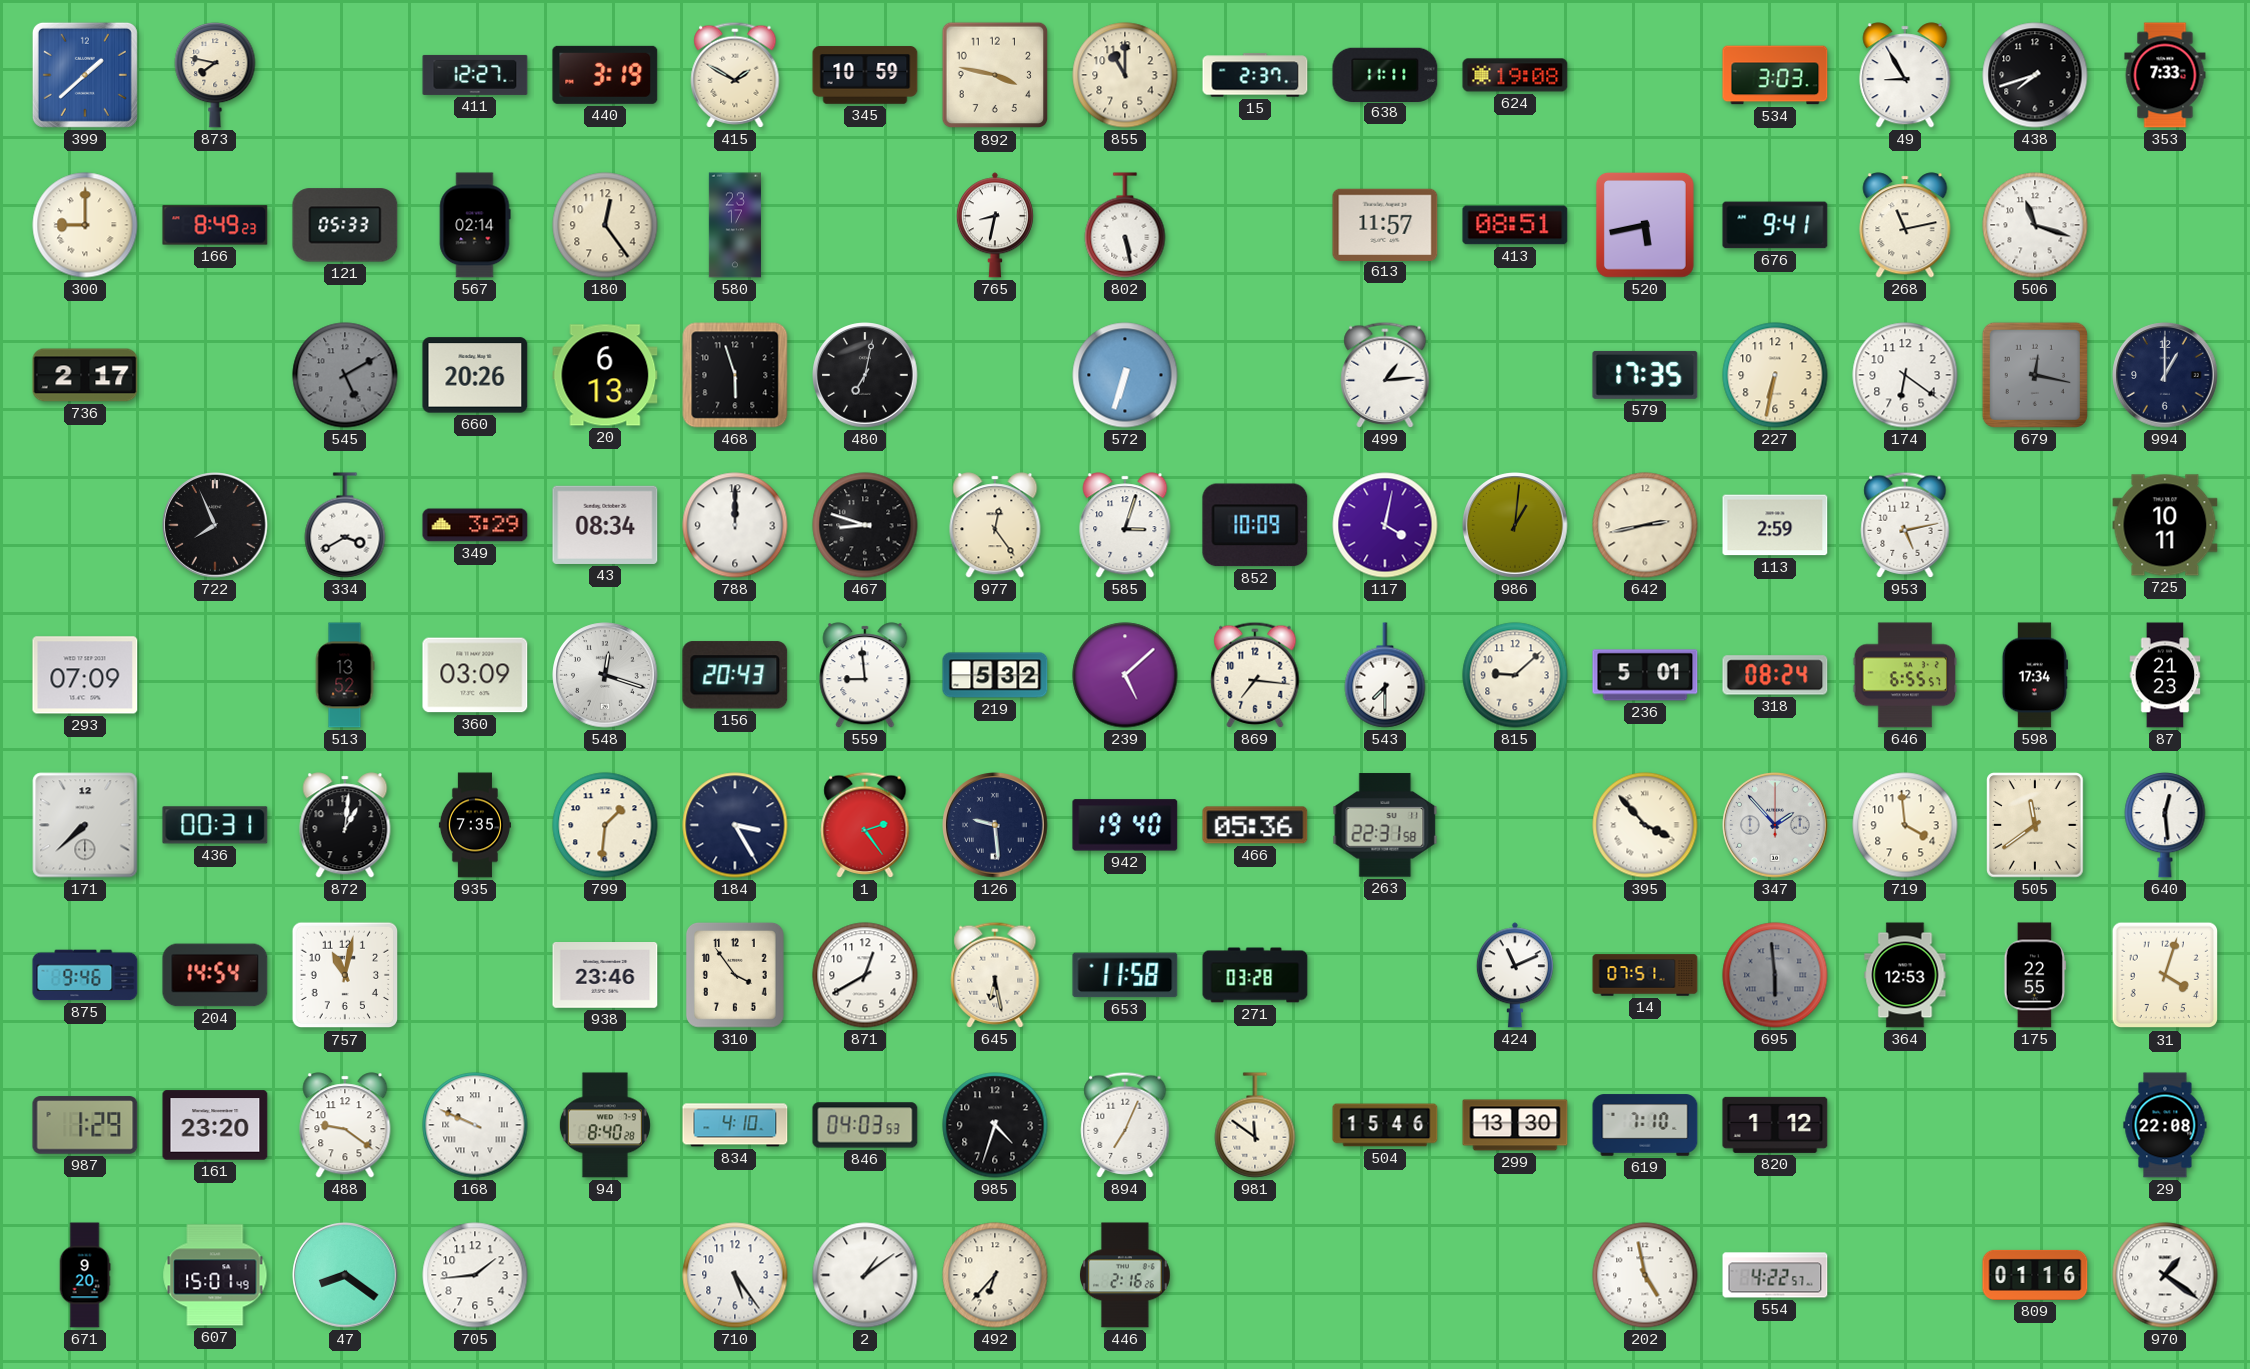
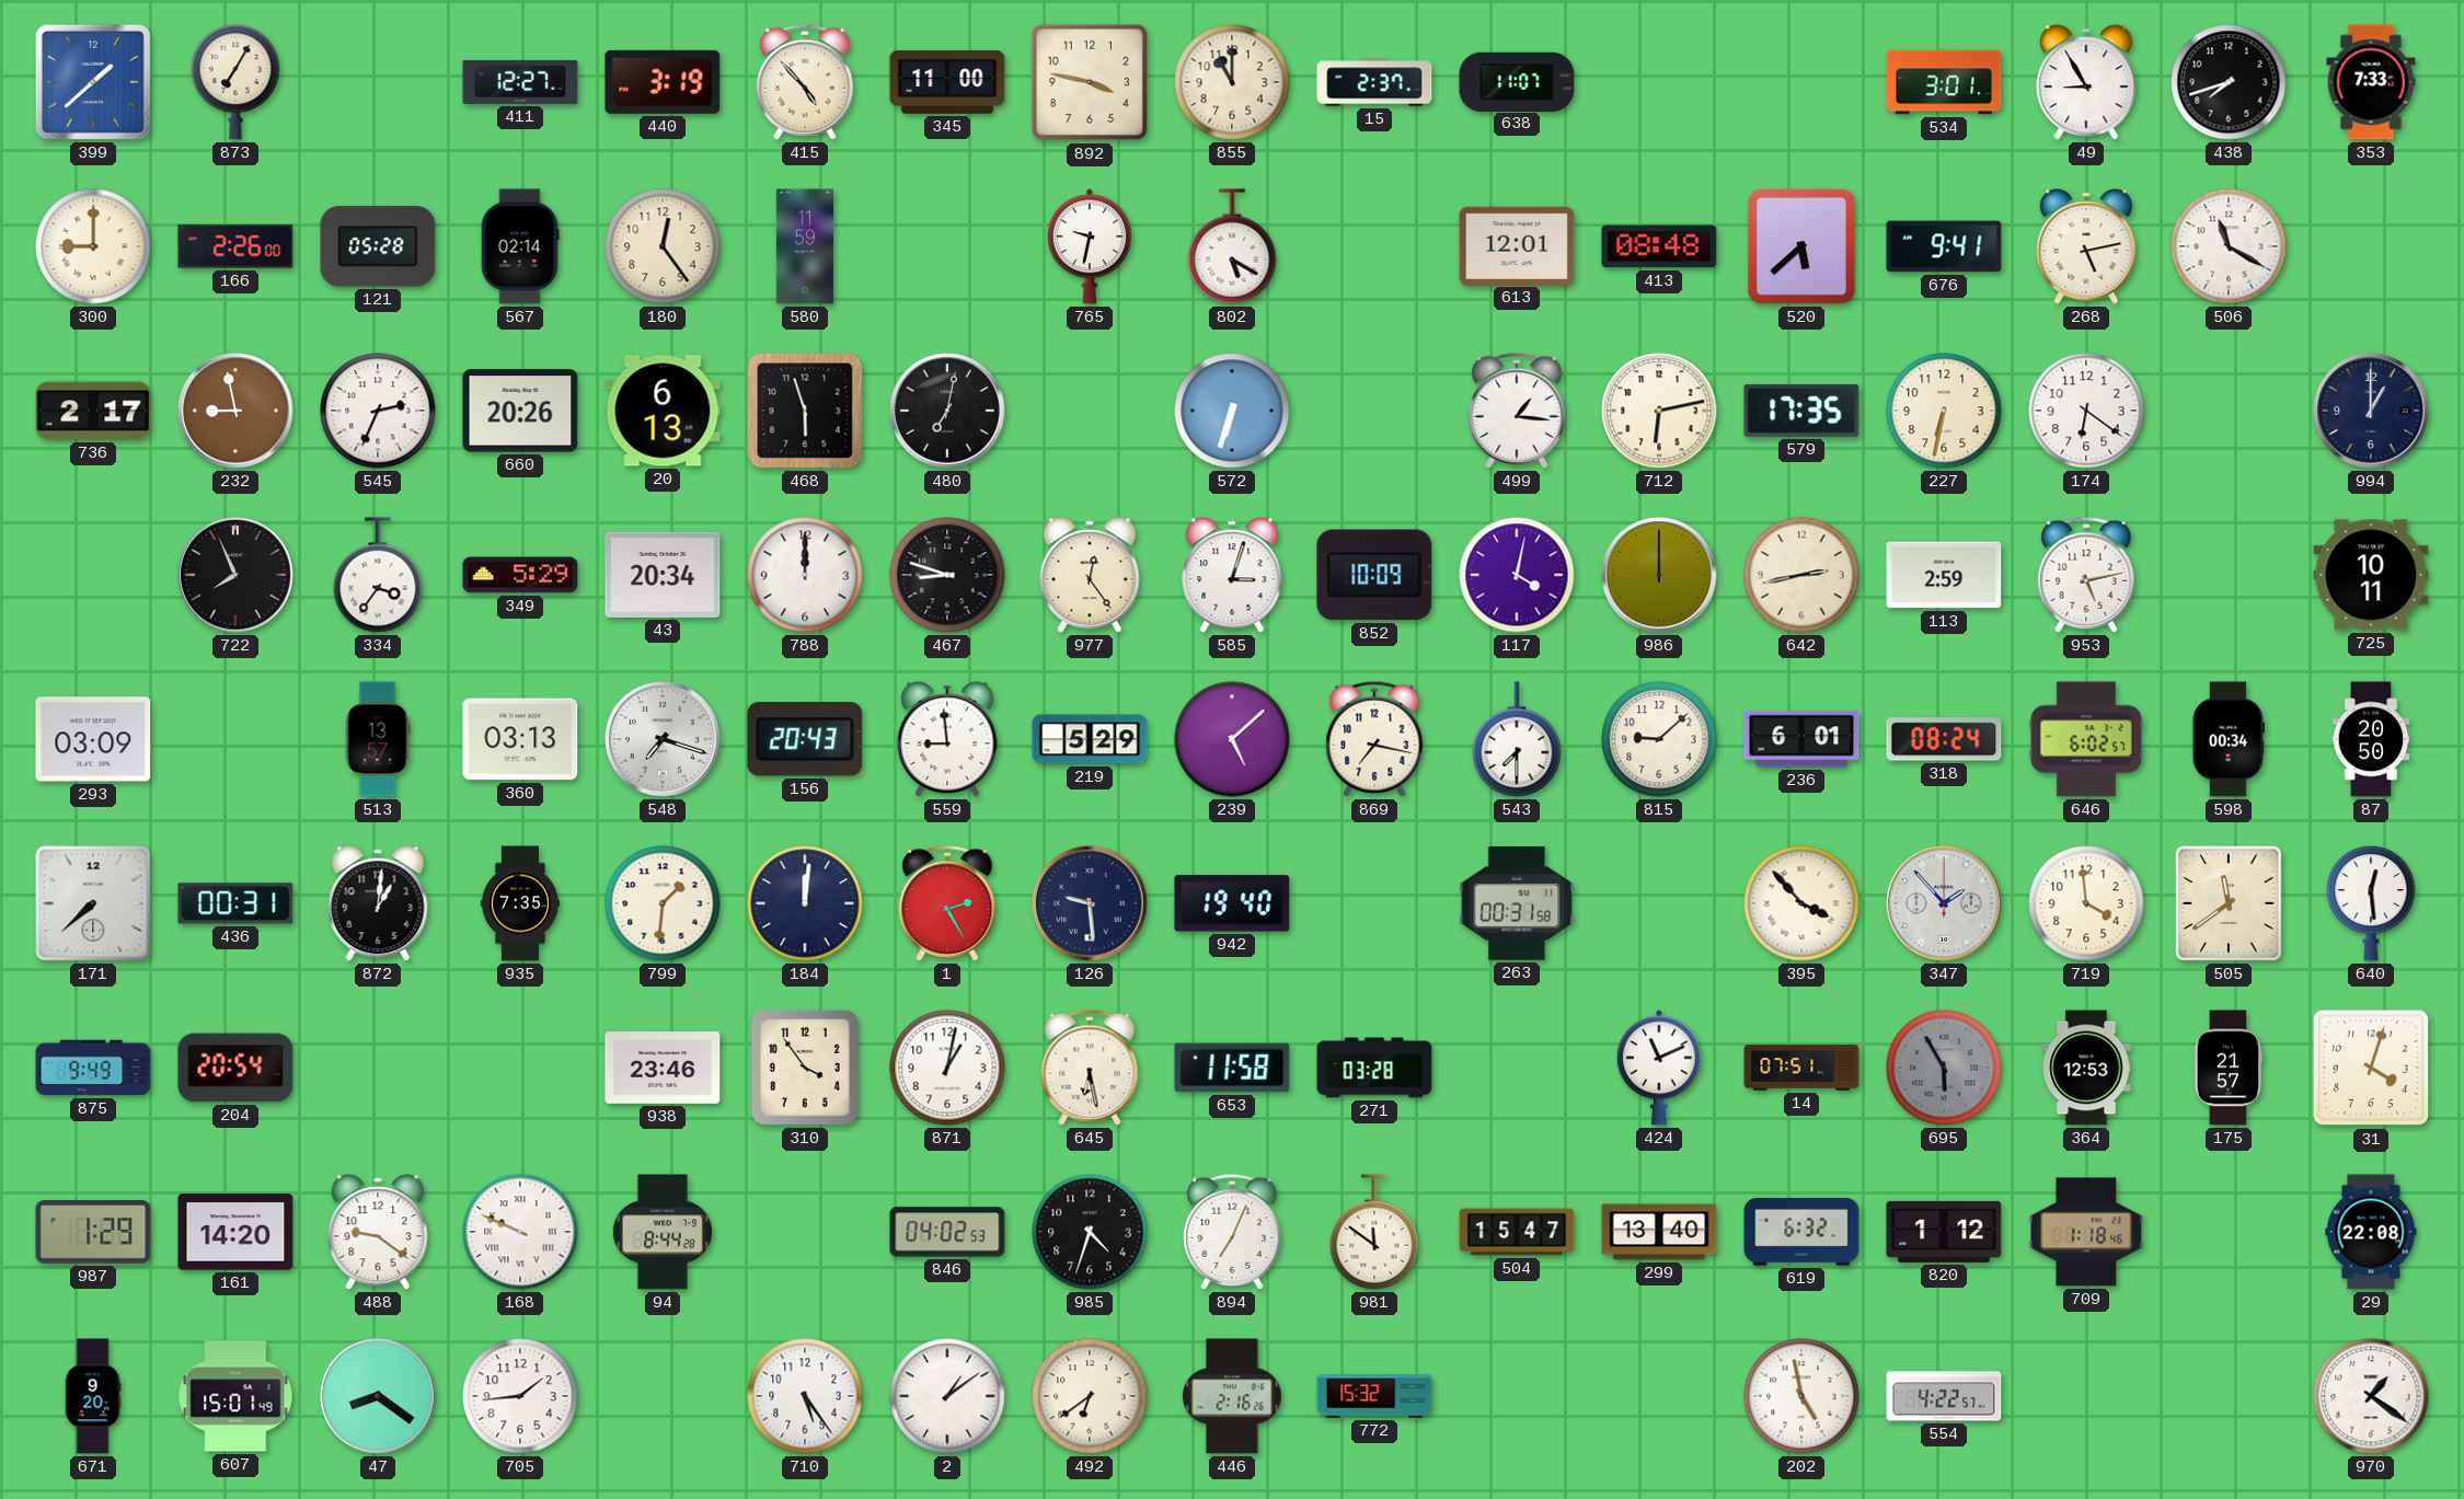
873: 7:47 -> 7:05
415: 1:50 -> 4:53
345: 10:59 -> 11:00
638: 11:11 -> 11:07
624: 19:08 -> none
534: 3:03 -> 3:01
166: 8:49 -> 2:26
121: 05:33 -> 05:28
580: 23:17 -> 11:59
765: 8:32 -> 9:32
802: 5:28 -> 5:20
613: 11:57 -> 12:01
413: 08:51 -> 08:48
520: 5:43 -> 5:38
268: 11:13 -> 5:13
506: 11:18 -> 11:20
232: none -> 8:58
545: 5:10 -> 2:34
545 dial: grey -> white
499: 1:14 -> 1:16
712: none -> 6:13
679: 12:17 -> none
334: 3:40 -> 3:36
349: 3:29 -> 5:29
43: 08:34 -> 20:34
986: 1:01 -> 12:00
293: 07:09 -> 03:09
513: 13:52 -> 13:57
360: 03:09 -> 03:13
548: 12:18 -> 7:18
219: 5:32 -> 5:29
869: 7:16 -> 7:17
236: 5:01 -> 6:01
646: 6:55 -> 6:02
598: 17:34 -> 00:34
87: 21:23 -> 20:50
184: 3:25 -> 12:01
1: 2:24 -> 2:25
466: 05:36 -> none
263: 22:31 -> 00:31
875: 9:46 -> 9:49
204: 14:54 -> 20:54
757: 11:02 -> none
871: 12:40 -> 1:02
695: 5:59 -> 5:55
175: 22:55 -> 21:57
161: 23:20 -> 14:20
94: 8:40 -> 8:44
834: 4:10 -> none
846: 04:03 -> 04:02
504: 15:46 -> 15:47
299: 13:30 -> 13:40
619: 7:10 -> 6:32
709: none -> 1:18
492: 6:37 -> 6:39
772: none -> 15:32
809: 01:16 -> none
